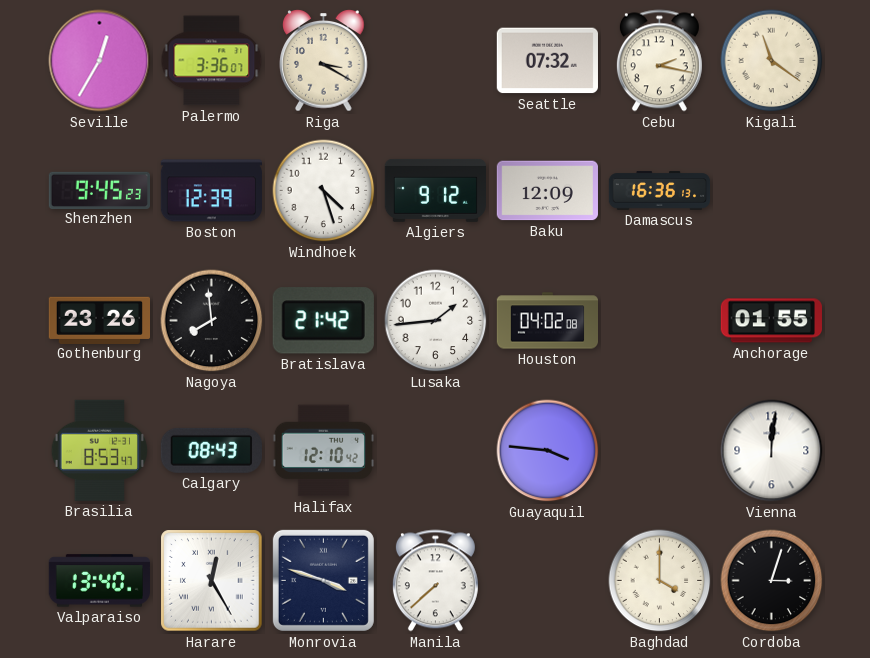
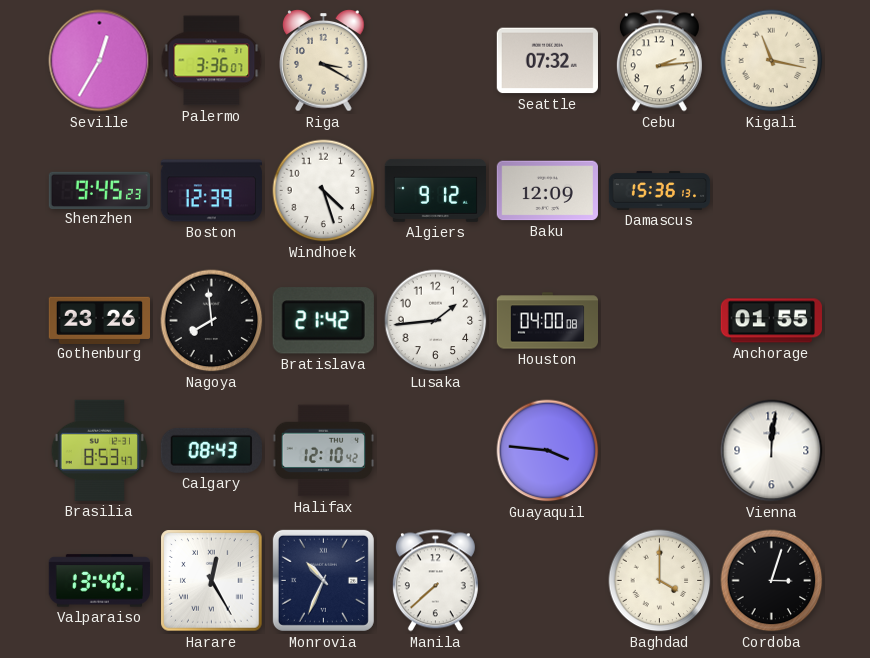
Cebu: 2:17 -> 2:14
Kigali: 11:21 -> 11:17
Damascus: 16:36 -> 15:36
Houston: 04:02 -> 04:00
Monrovia: 3:48 -> 10:34
